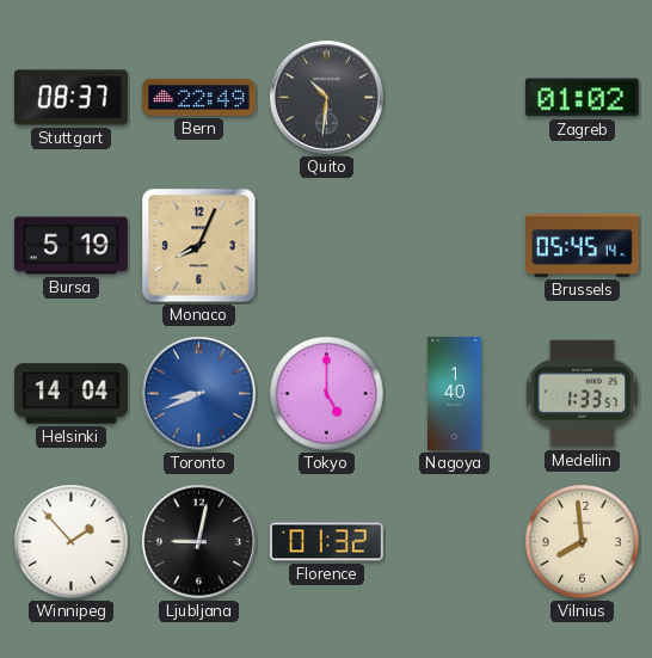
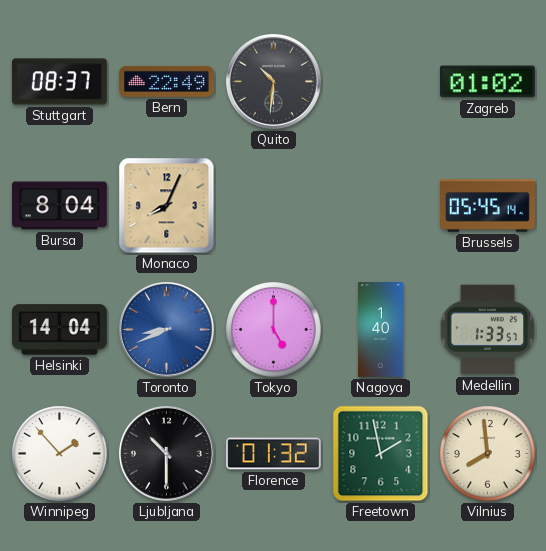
Bursa: 5:19 -> 8:04
Ljubljana: 9:02 -> 10:30
Freetown: none -> 1:58
